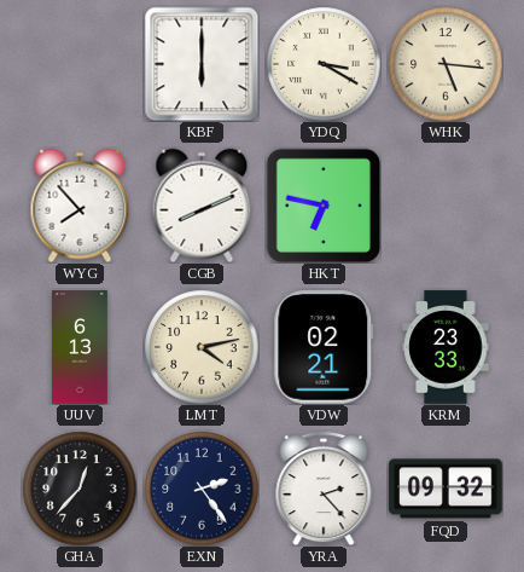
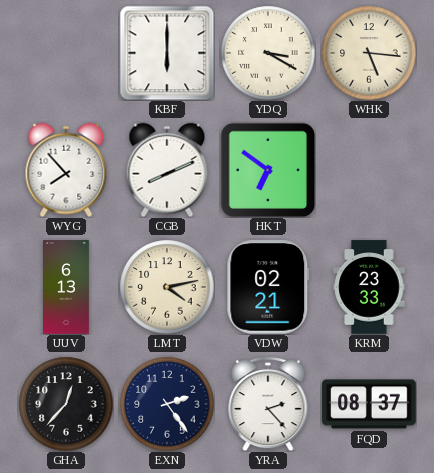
HKT: 6:47 -> 6:51
FQD: 09:32 -> 08:37
